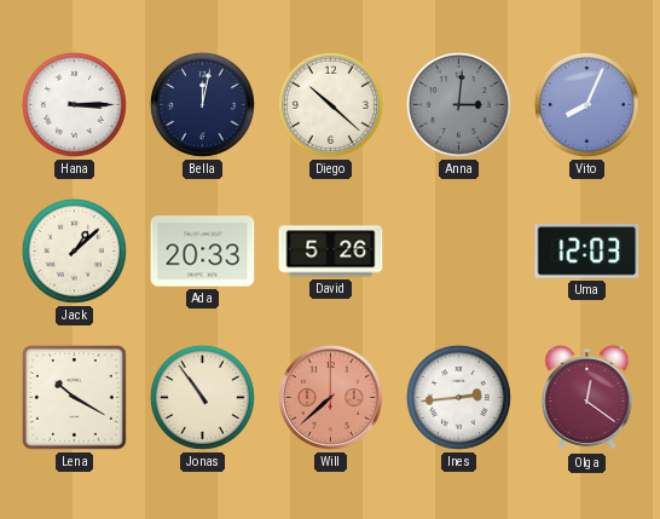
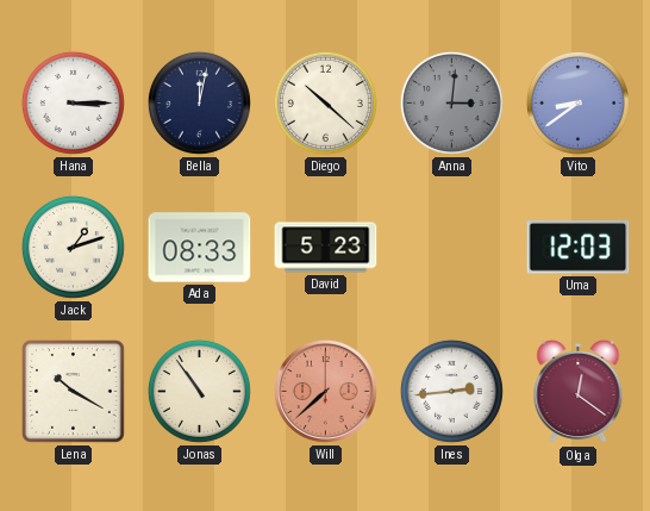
Vito: 8:04 -> 8:39
Jack: 1:08 -> 1:12
Ada: 20:33 -> 08:33
David: 5:26 -> 5:23
